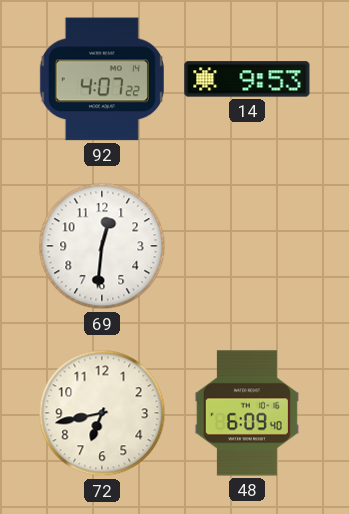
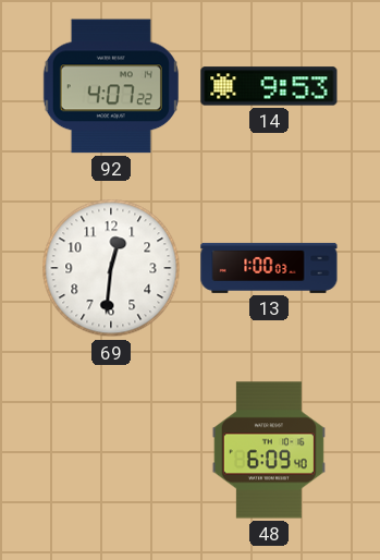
13: none -> 1:00
72: 6:43 -> none
